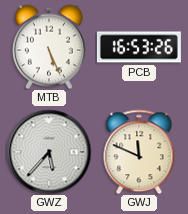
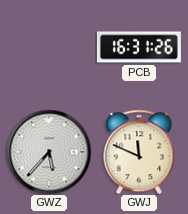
MTB: 5:26 -> none
PCB: 16:53 -> 16:31
